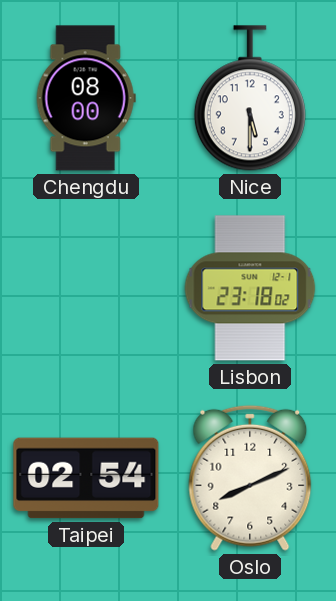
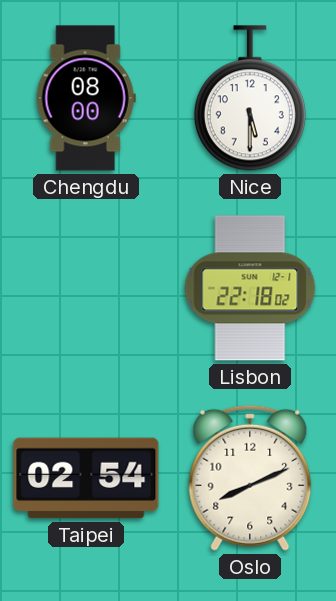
Lisbon: 23:18 -> 22:18
